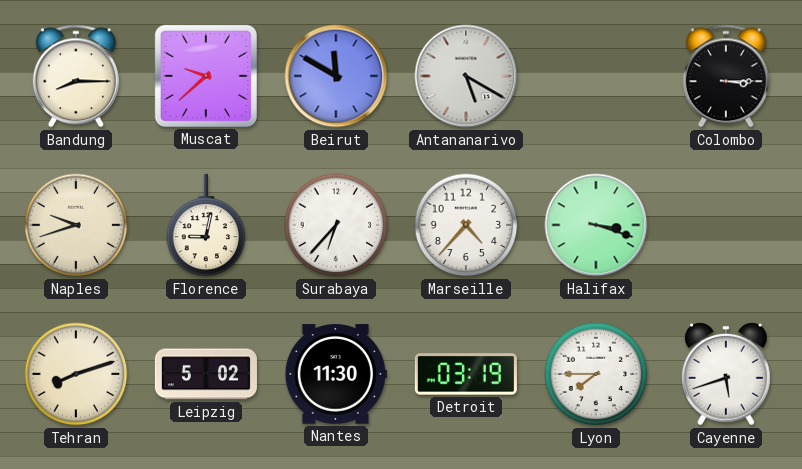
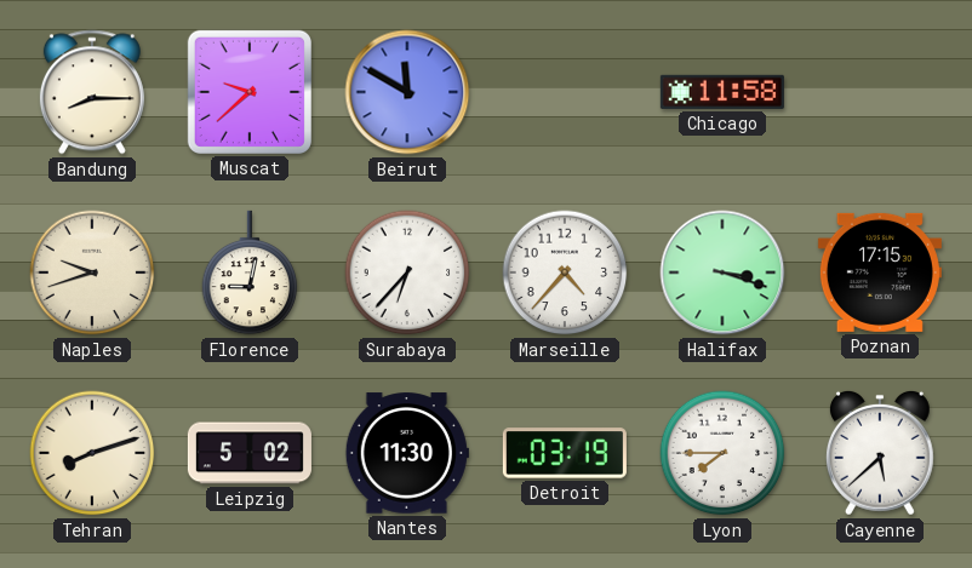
Antananarivo: 5:20 -> none
Chicago: none -> 11:58
Colombo: 3:15 -> none
Poznan: none -> 17:15
Cayenne: 5:42 -> 5:38
